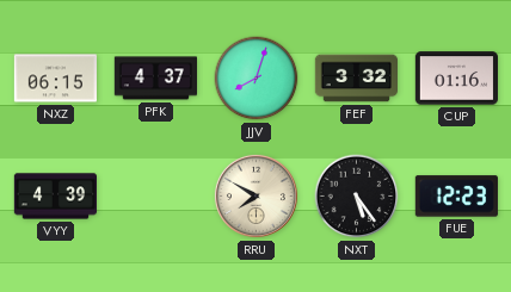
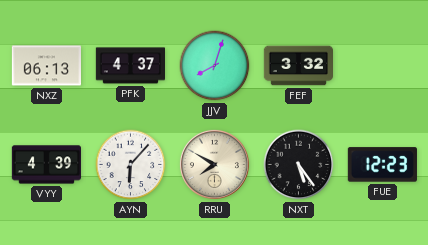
NXZ: 06:15 -> 06:13
CUP: 01:16 -> none
AYN: none -> 6:07
